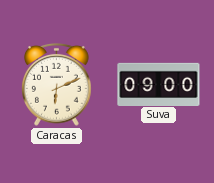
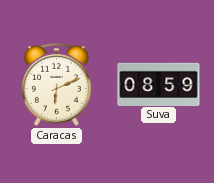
Suva: 09:00 -> 08:59
